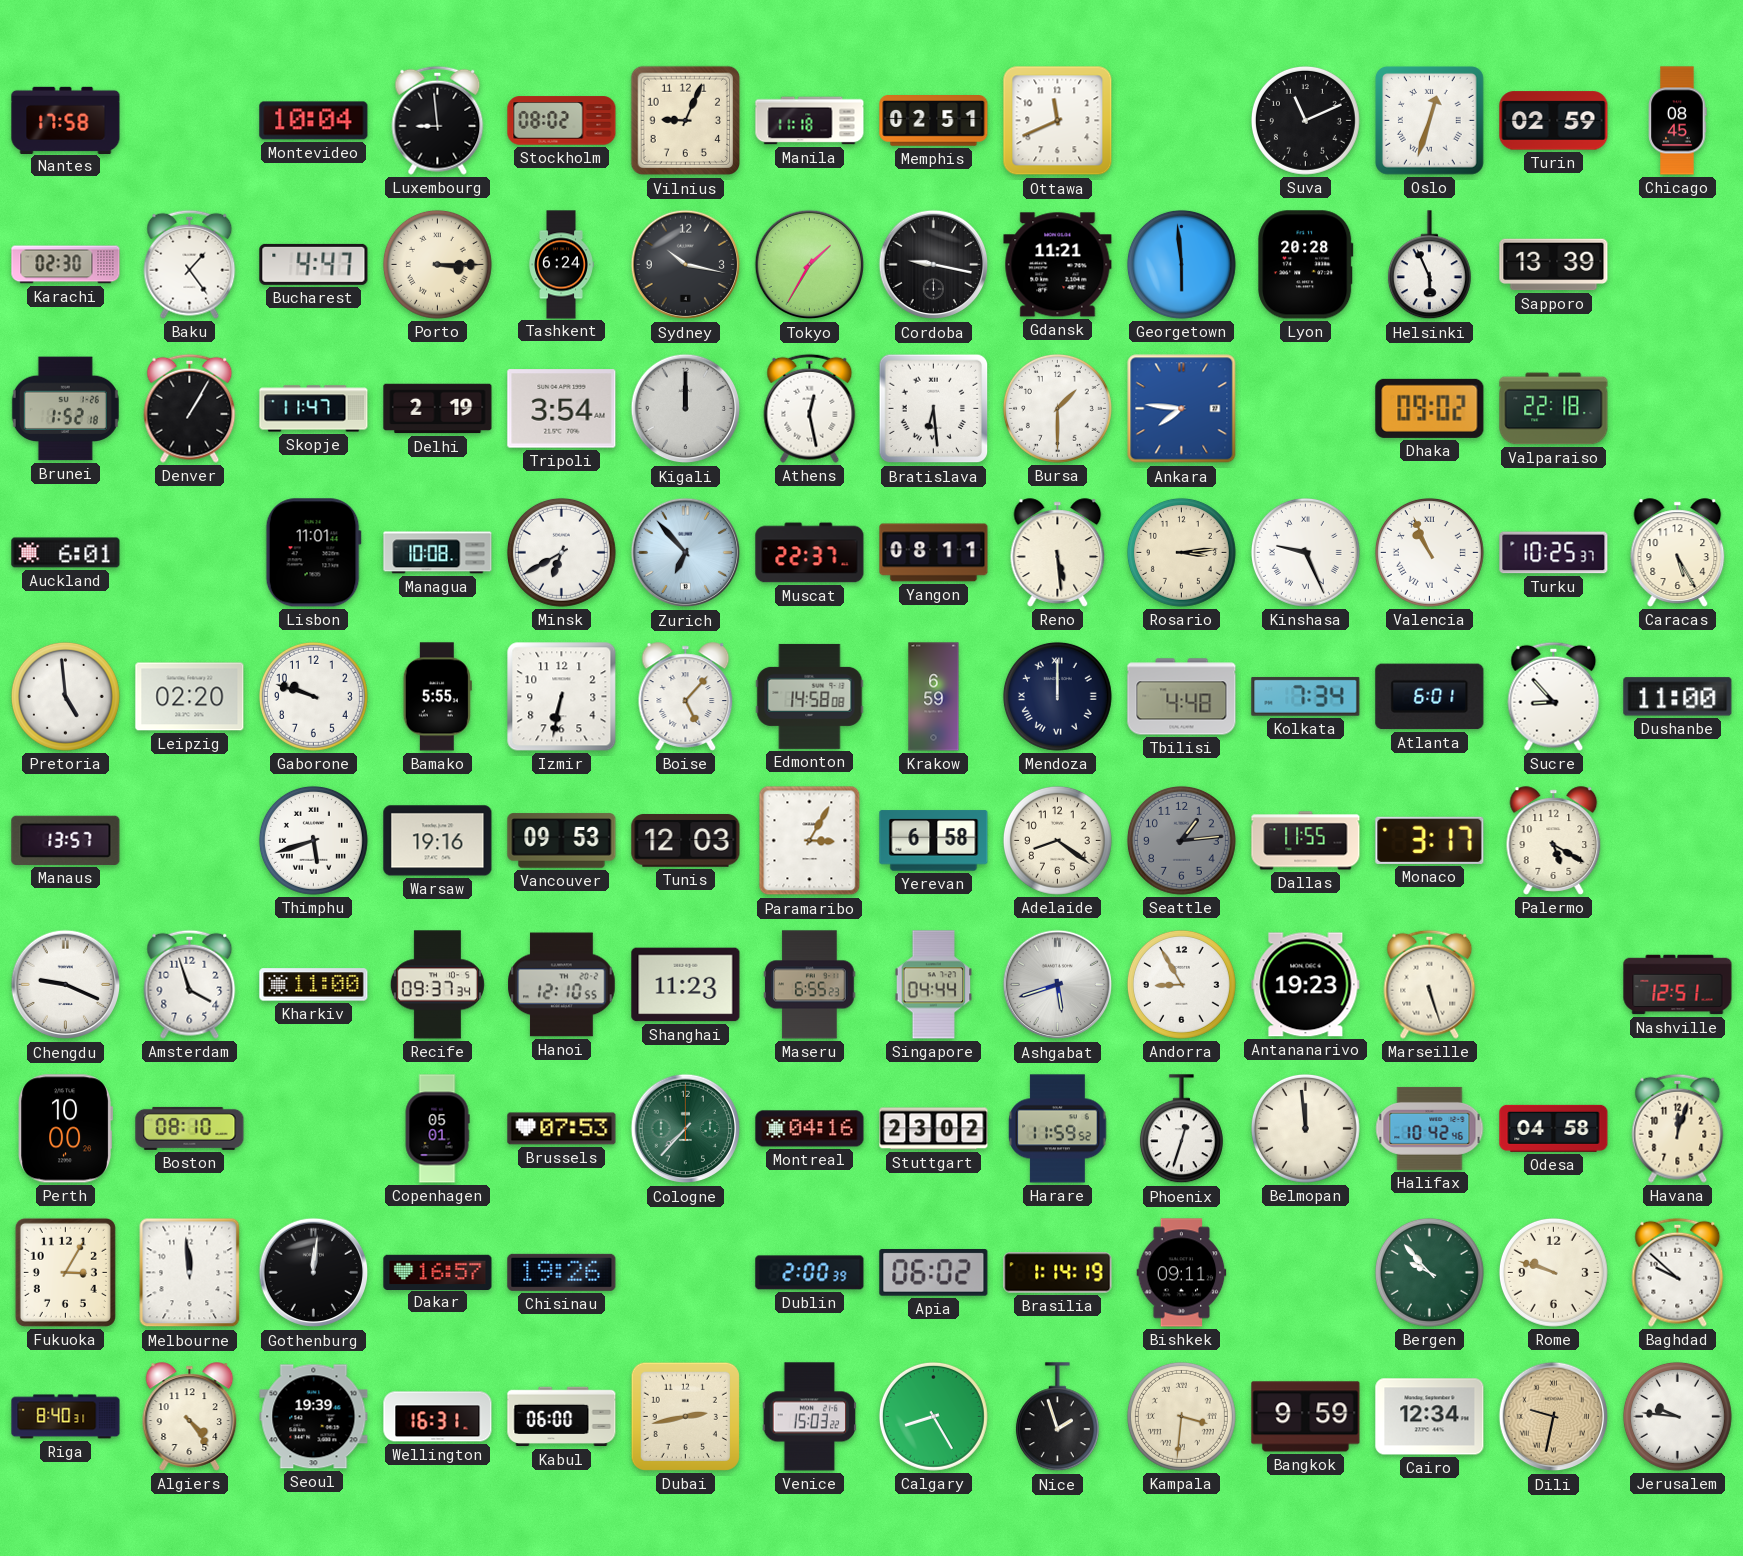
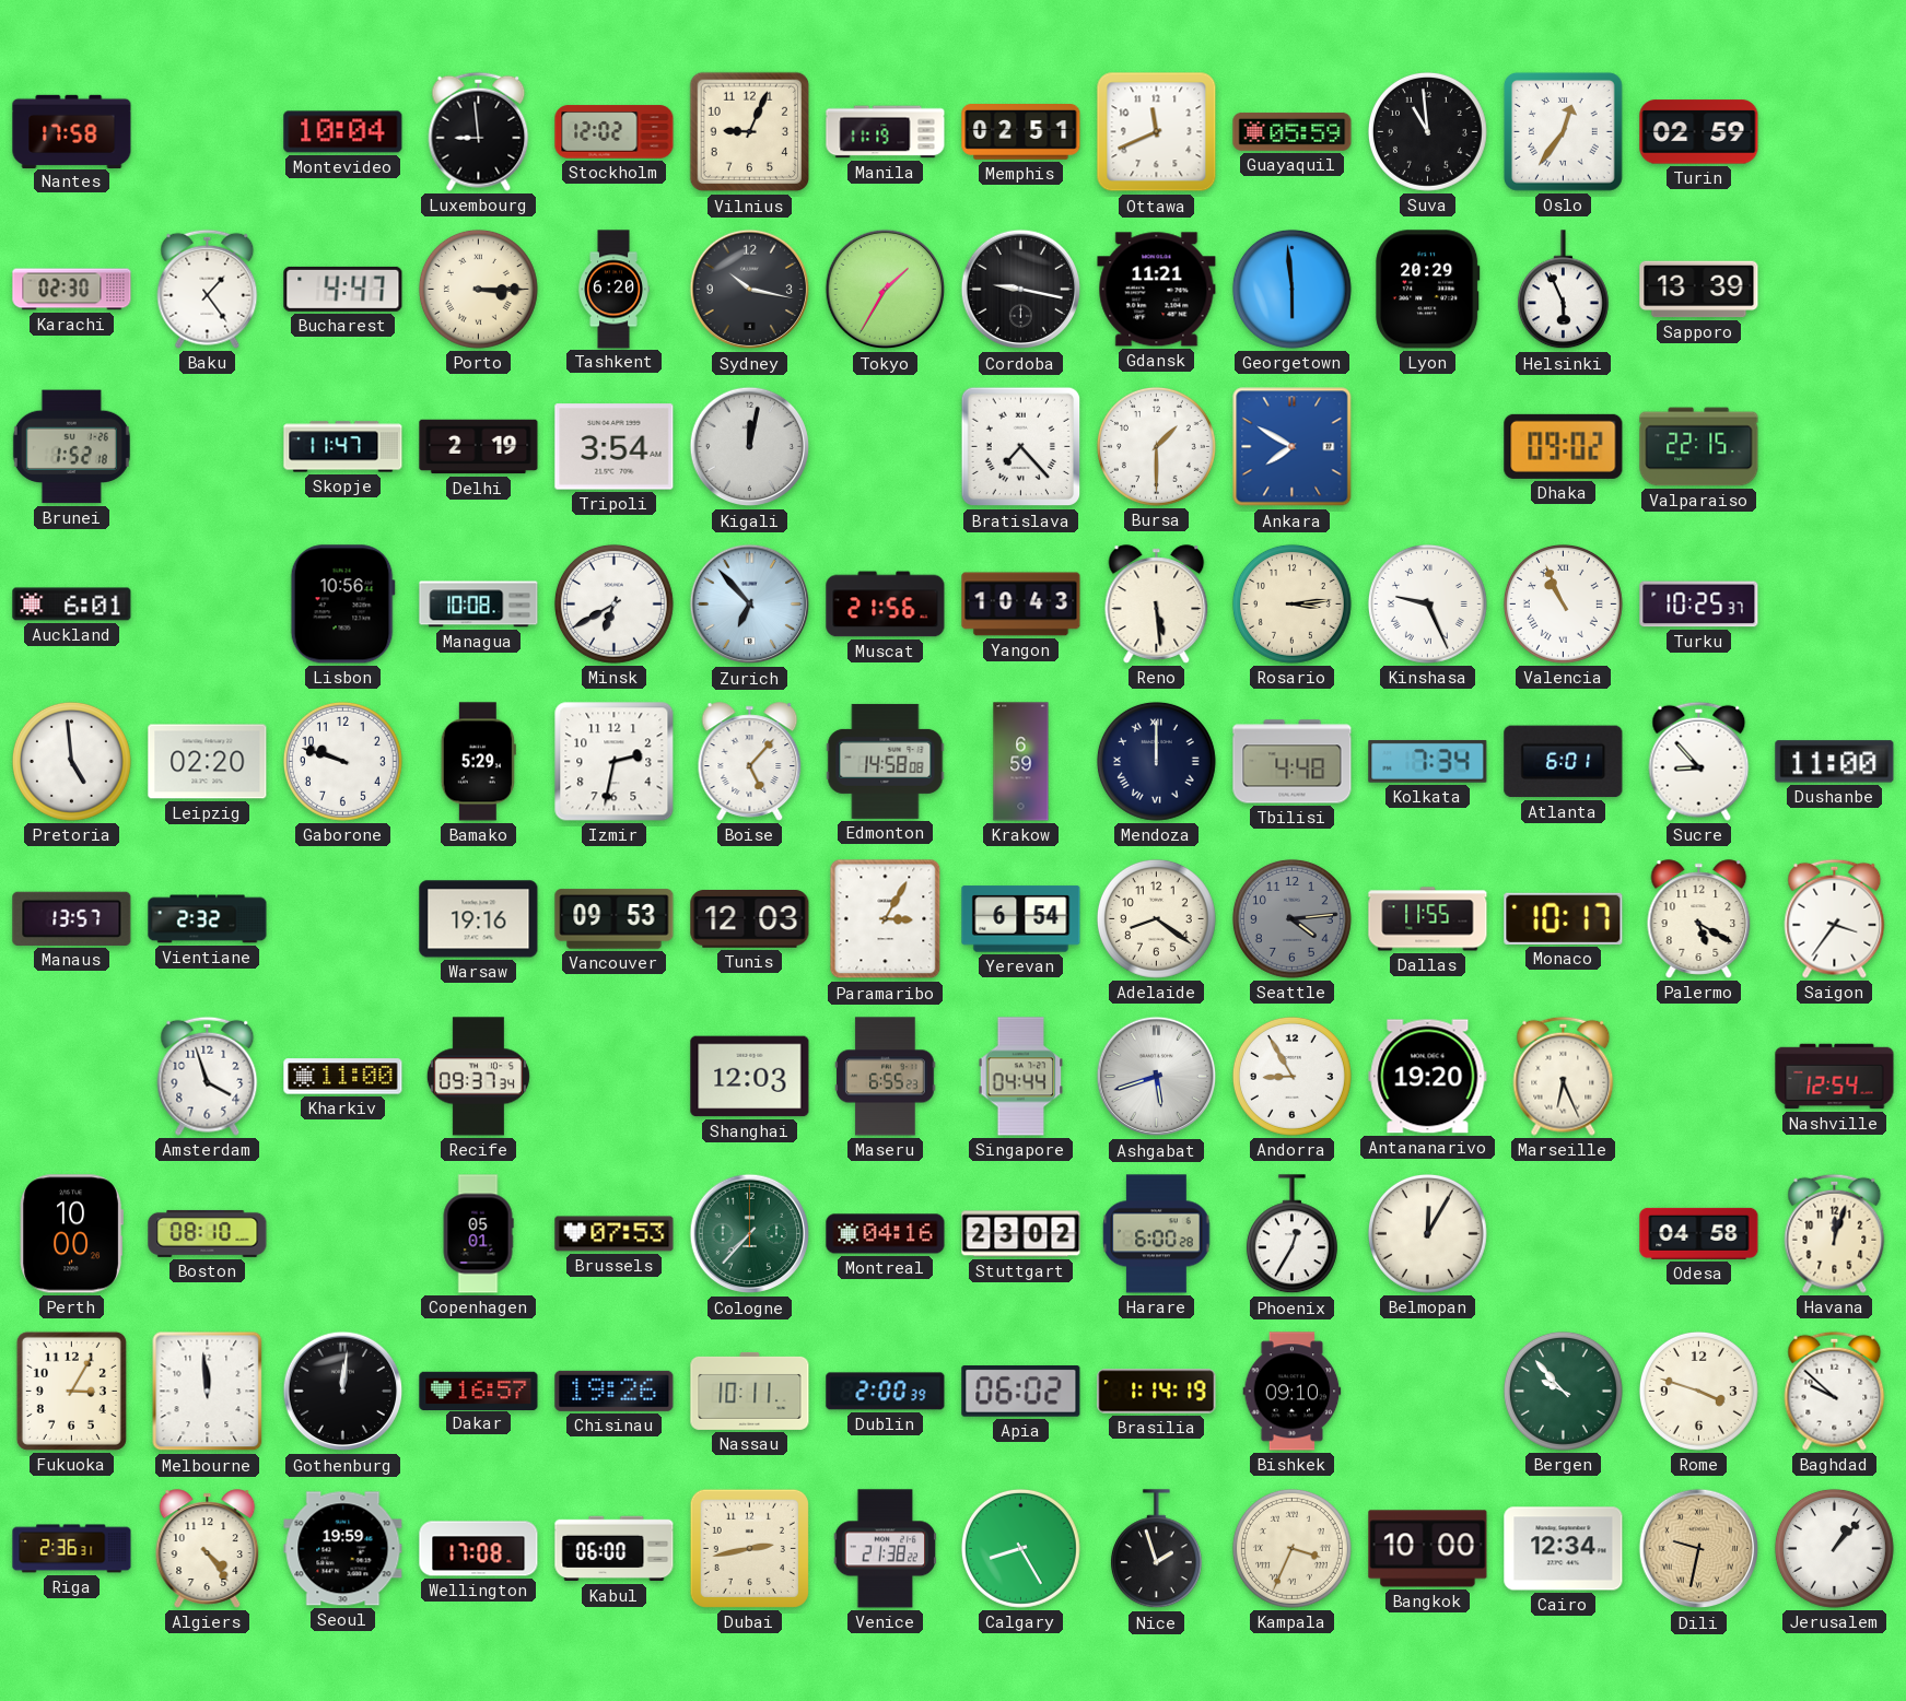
Stockholm: 08:02 -> 12:02
Manila: 11:18 -> 11:19
Guayaquil: none -> 05:59
Suva: 11:11 -> 10:59
Oslo: 12:33 -> 12:36
Chicago: 08:45 -> none
Tashkent: 6:24 -> 6:20
Lyon: 20:28 -> 20:29
Denver: 1:05 -> none
Kigali: 12:00 -> 12:02
Athens: 12:28 -> none
Bratislava: 6:29 -> 7:23
Ankara: 7:46 -> 7:50
Valparaiso: 22:18 -> 22:15
Lisbon: 11:01 -> 10:56
Muscat: 22:37 -> 21:56
Yangon: 08:11 -> 10:43
Caracas: 5:25 -> none
Bamako: 5:55 -> 5:29
Izmir: 6:32 -> 2:32
Vientiane: none -> 2:32
Thimphu: 5:42 -> none
Yerevan: 6:58 -> 6:54
Seattle: 1:14 -> 4:14
Monaco: 3:17 -> 10:17
Saigon: none -> 3:36
Chengdu: 9:19 -> none
Hanoi: 12:10 -> none
Shanghai: 11:23 -> 12:03
Antananarivo: 19:23 -> 19:20
Marseille: 5:27 -> 6:26
Nashville: 12:51 -> 12:54
Harare: 11:59 -> 6:00
Phoenix: 12:33 -> 12:35
Belmopan: 11:59 -> 12:05
Halifax: 10:42 -> none
Nassau: none -> 10:11
Bishkek: 09:11 -> 09:10
Rome: 9:48 -> 3:48
Riga: 8:40 -> 2:36
Seoul: 19:39 -> 19:59
Wellington: 16:31 -> 17:08
Venice: 15:03 -> 21:38
Kampala: 3:31 -> 3:34
Bangkok: 9:59 -> 10:00
Jerusalem: 9:46 -> 1:07
